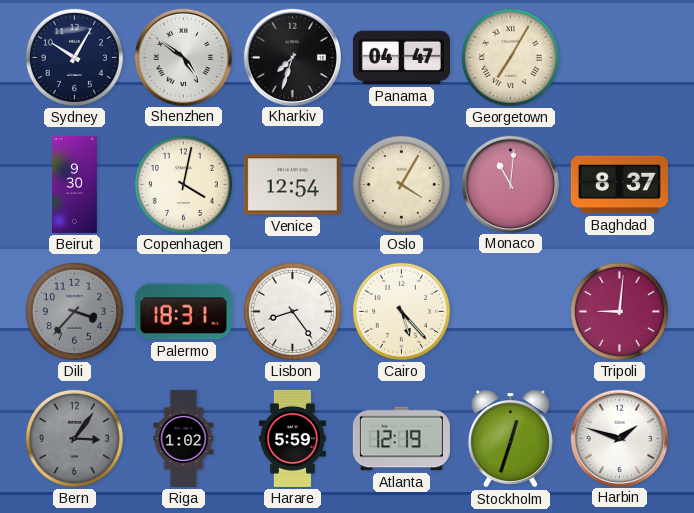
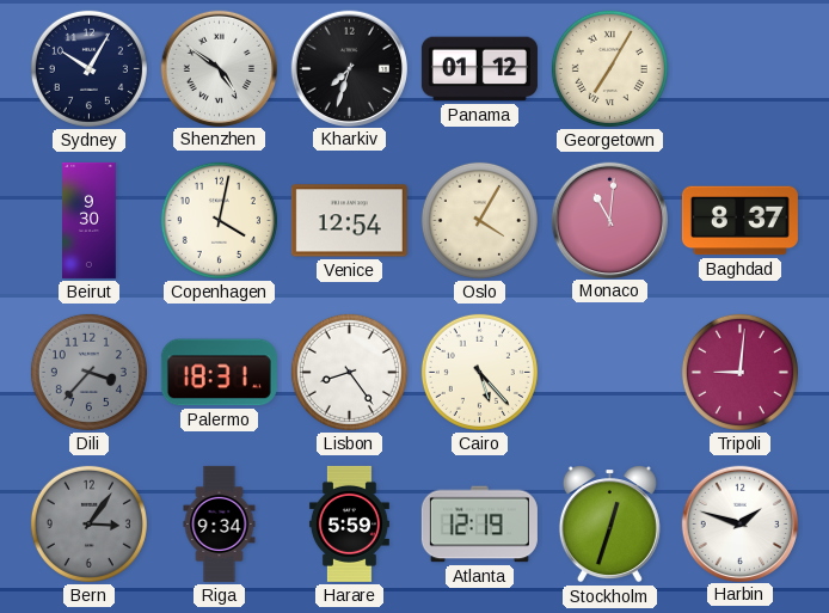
Panama: 04:47 -> 01:12
Riga: 1:02 -> 9:34
